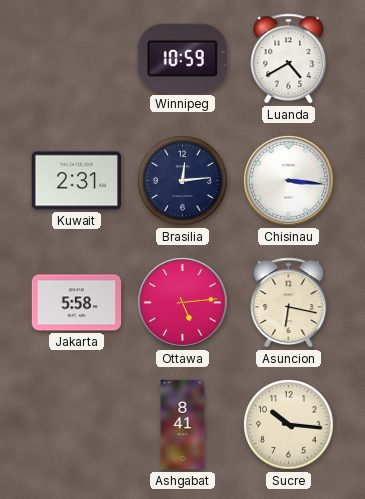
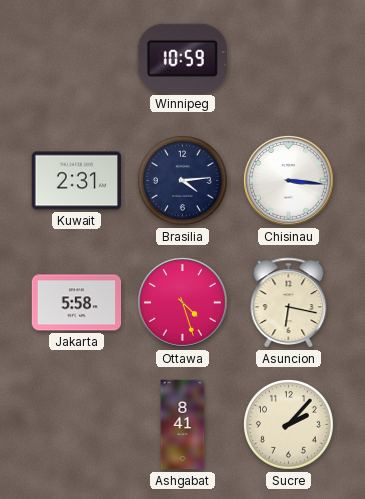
Luanda: 4:40 -> none
Brasilia: 12:14 -> 4:14
Ottawa: 5:14 -> 4:27
Sucre: 10:16 -> 2:07
